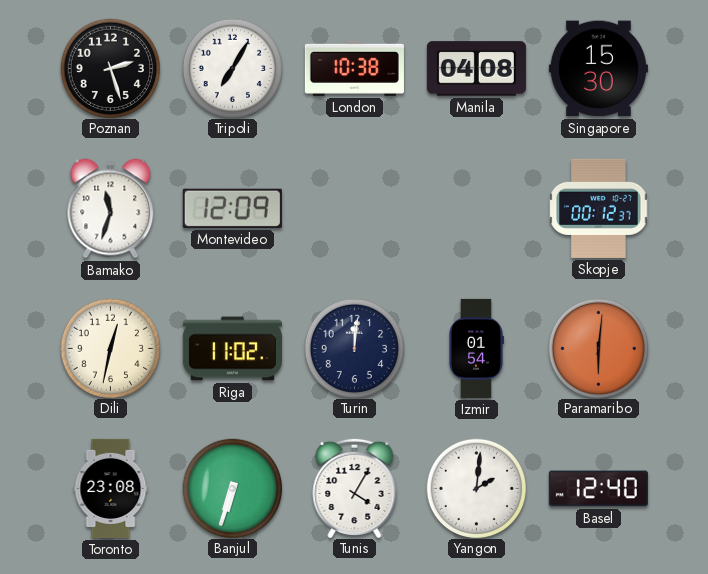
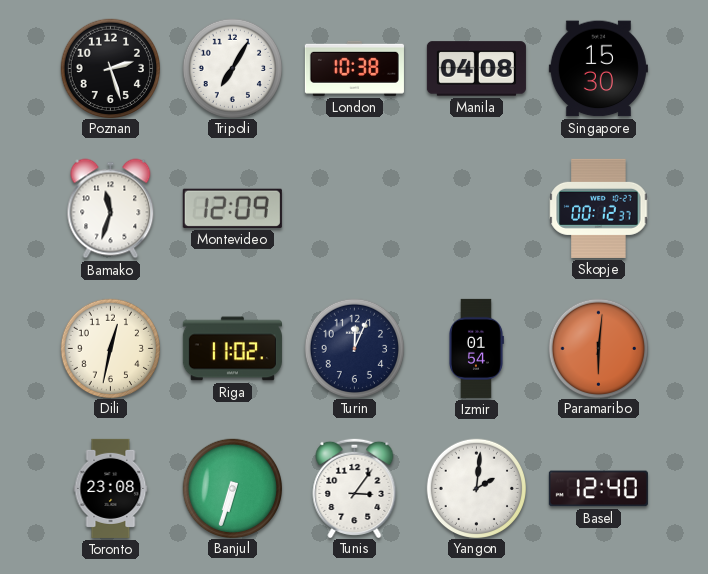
Turin: 12:01 -> 12:04
Tunis: 4:05 -> 3:06
